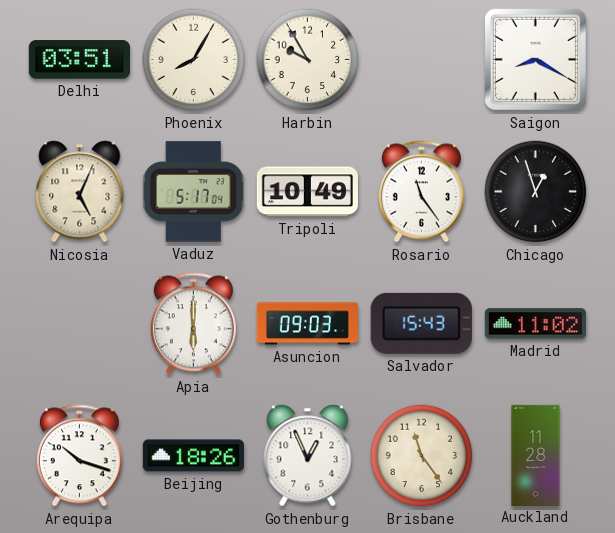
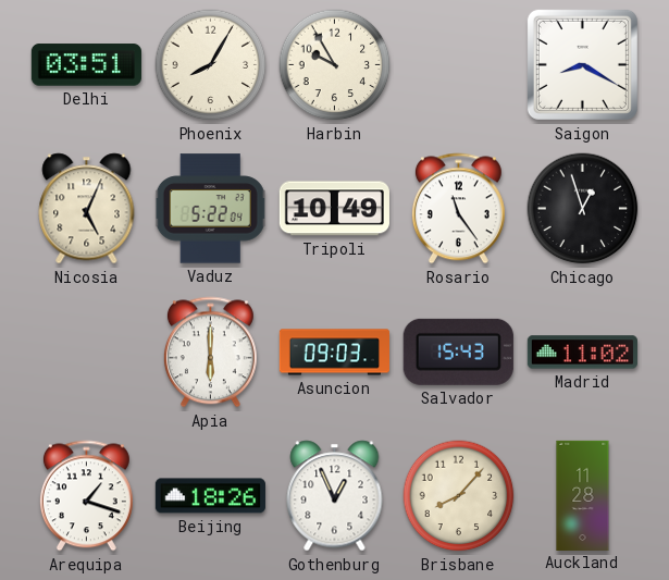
Vaduz: 5:17 -> 5:22
Arequipa: 10:18 -> 1:18
Brisbane: 11:24 -> 8:07
